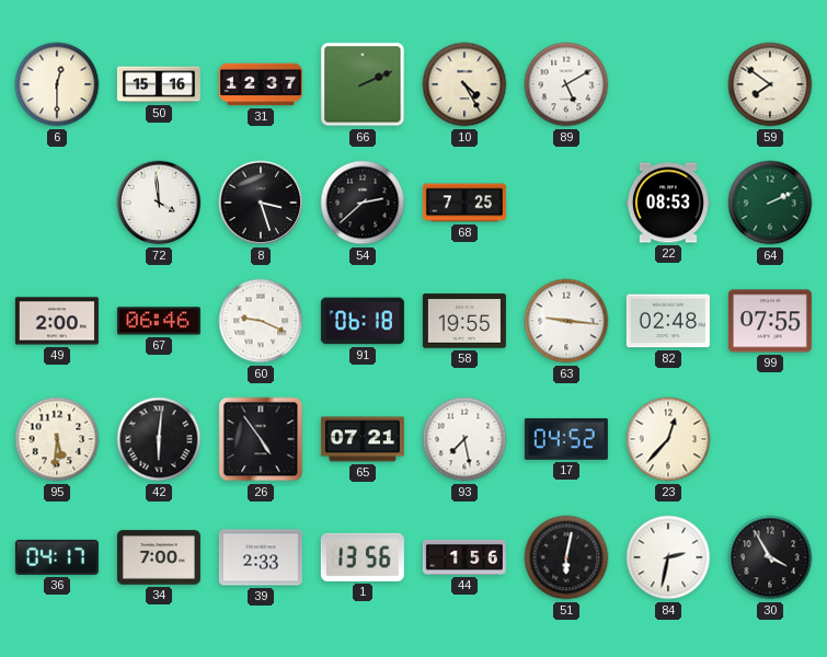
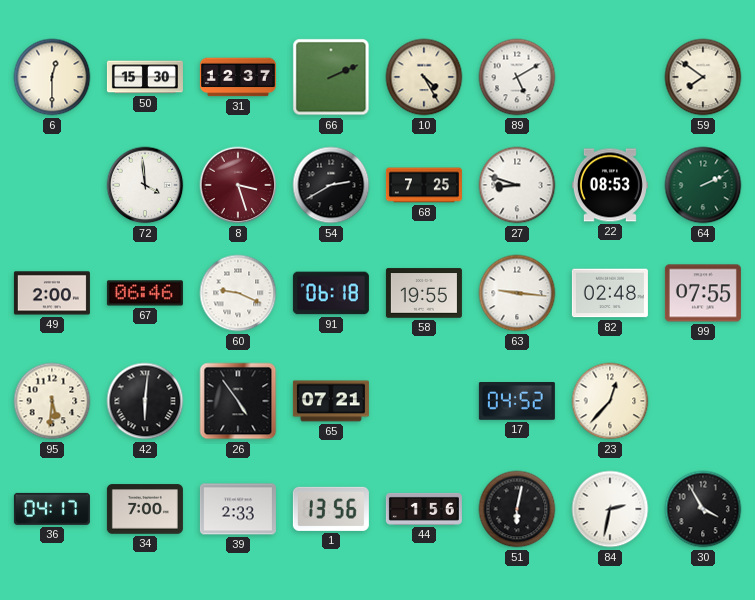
50: 15:16 -> 15:30
8 dial: black -> burgundy
54: 2:38 -> 2:40
27: none -> 8:48
93: 7:28 -> none
